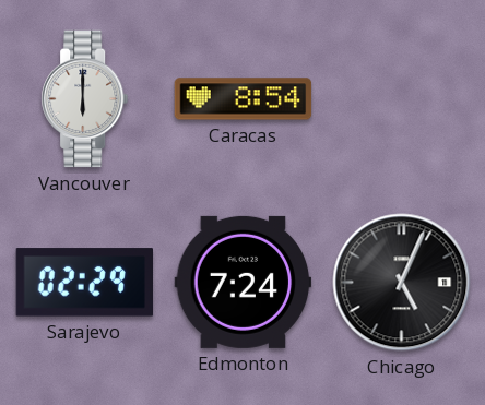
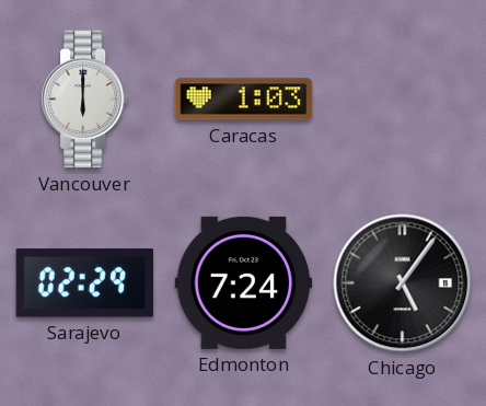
Caracas: 8:54 -> 1:03
Chicago: 5:04 -> 5:06
